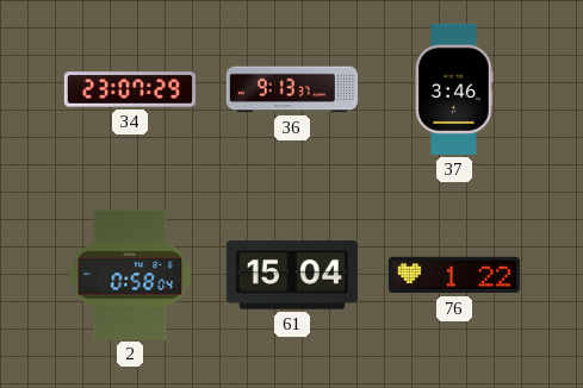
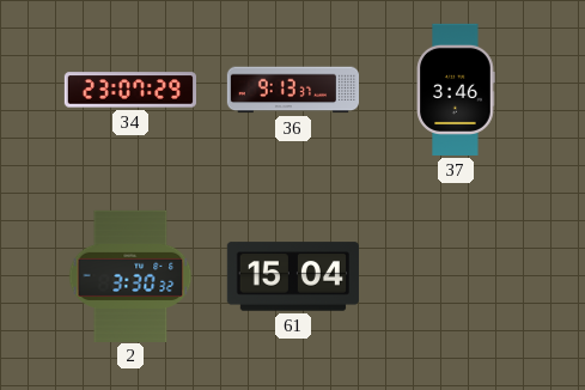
2: 0:58 -> 3:30
76: 1:22 -> none
